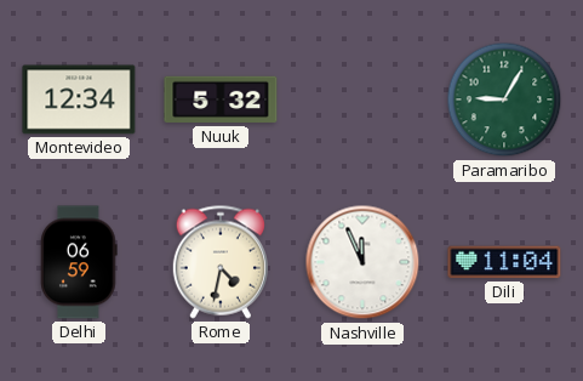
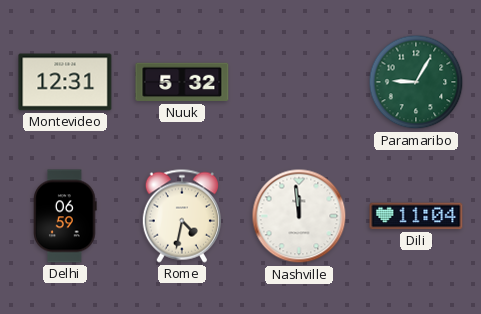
Montevideo: 12:34 -> 12:31
Nashville: 11:56 -> 11:59
